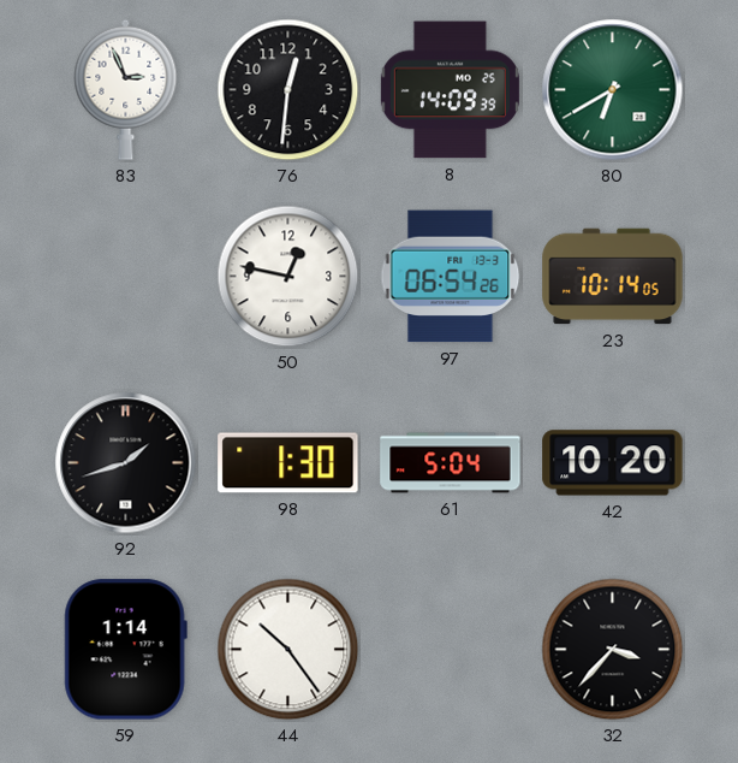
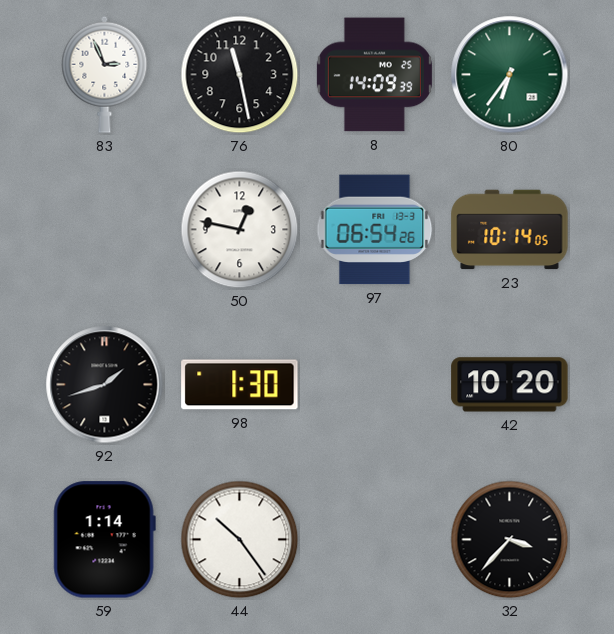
76: 12:31 -> 11:28
80: 6:40 -> 6:36
61: 5:04 -> none
